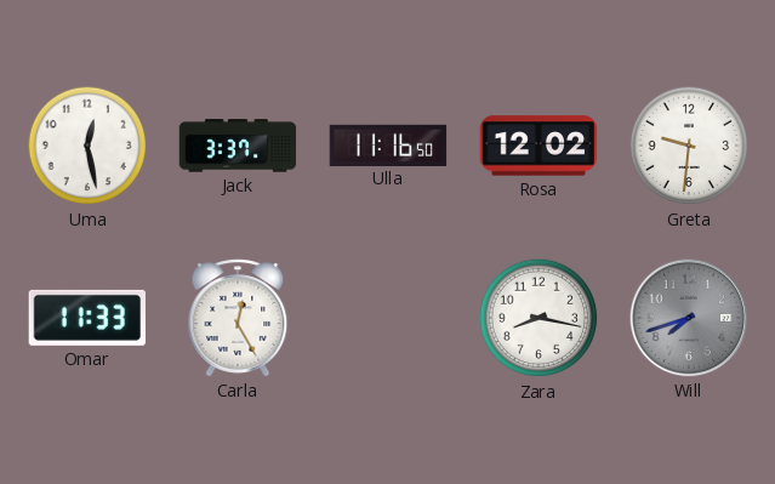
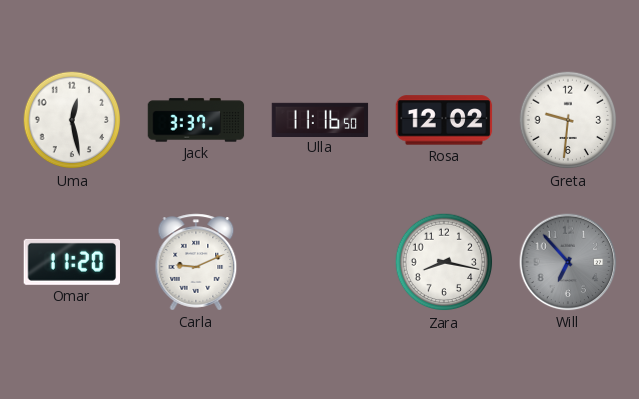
Omar: 11:33 -> 11:20
Carla: 12:25 -> 9:11
Will: 7:42 -> 6:53
